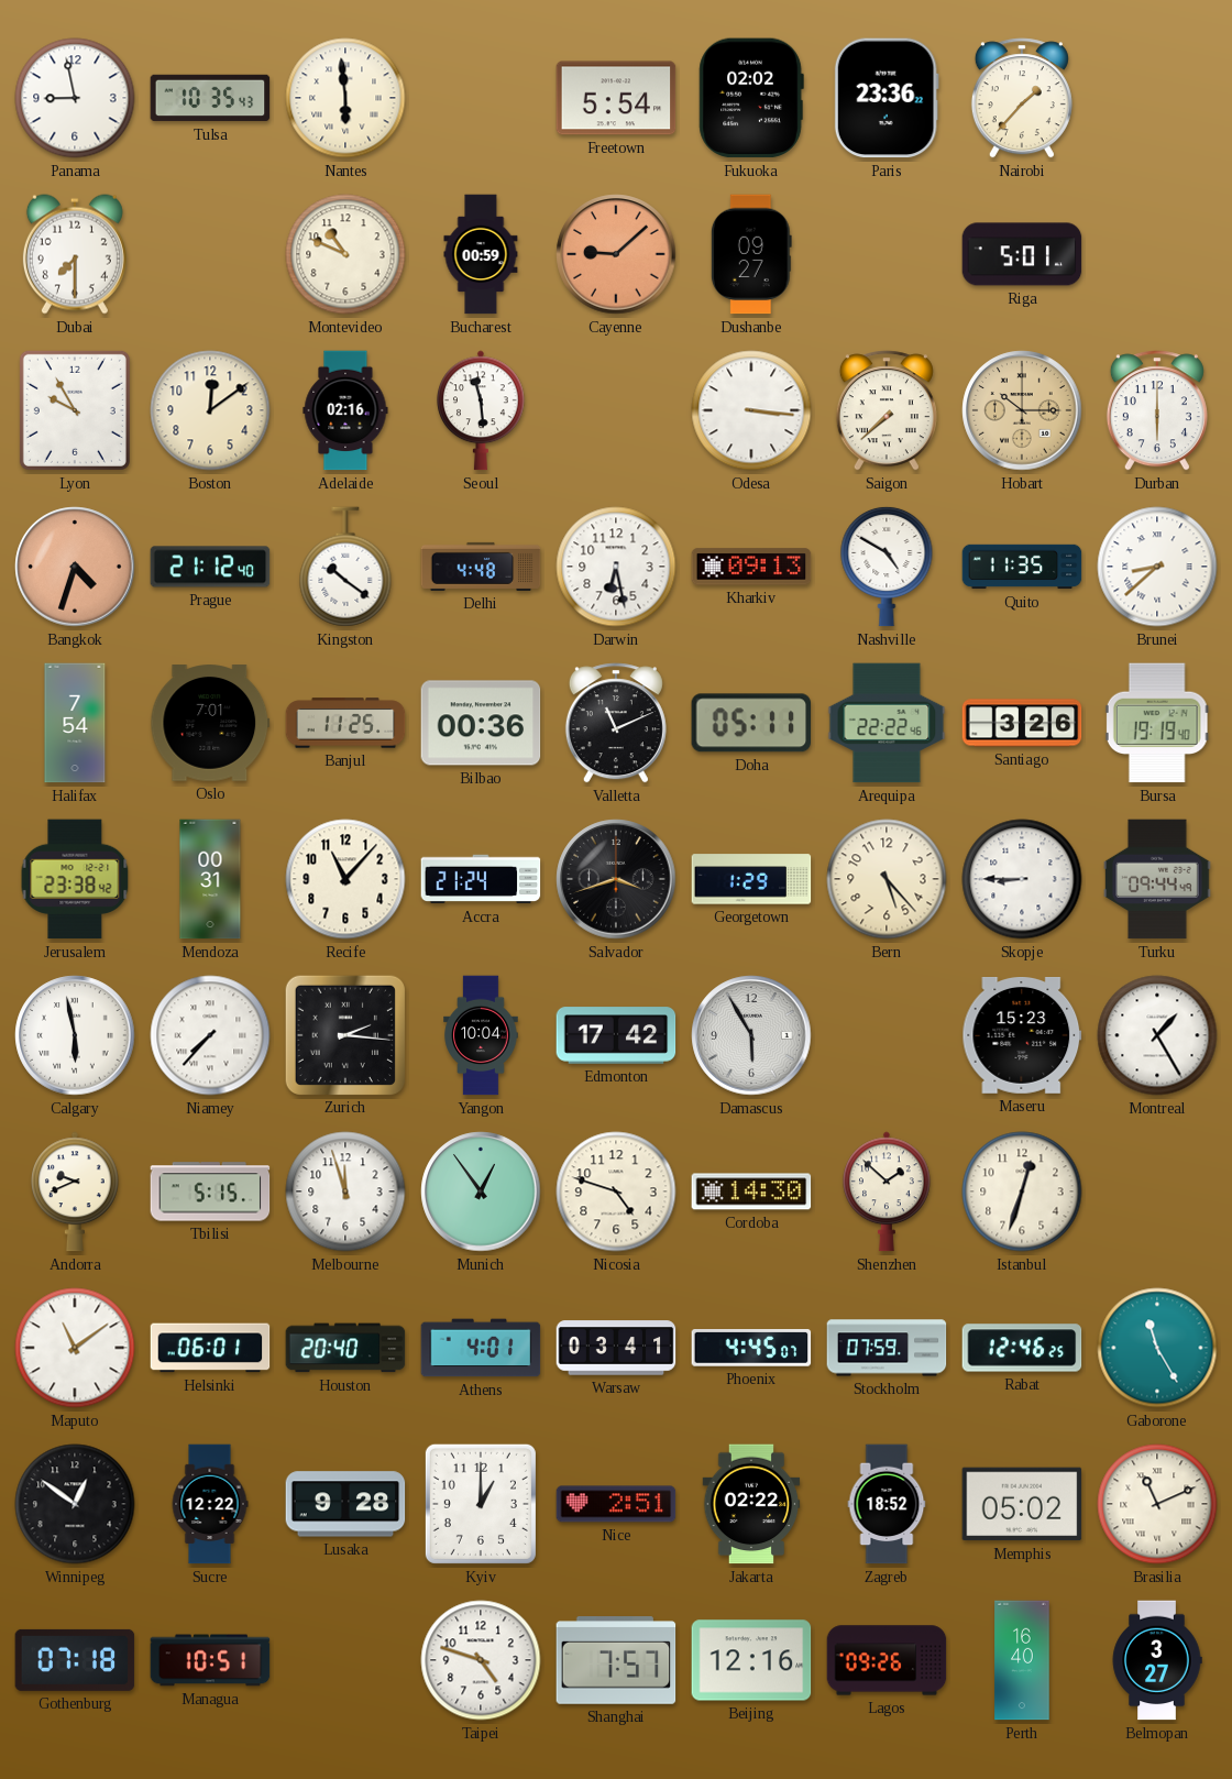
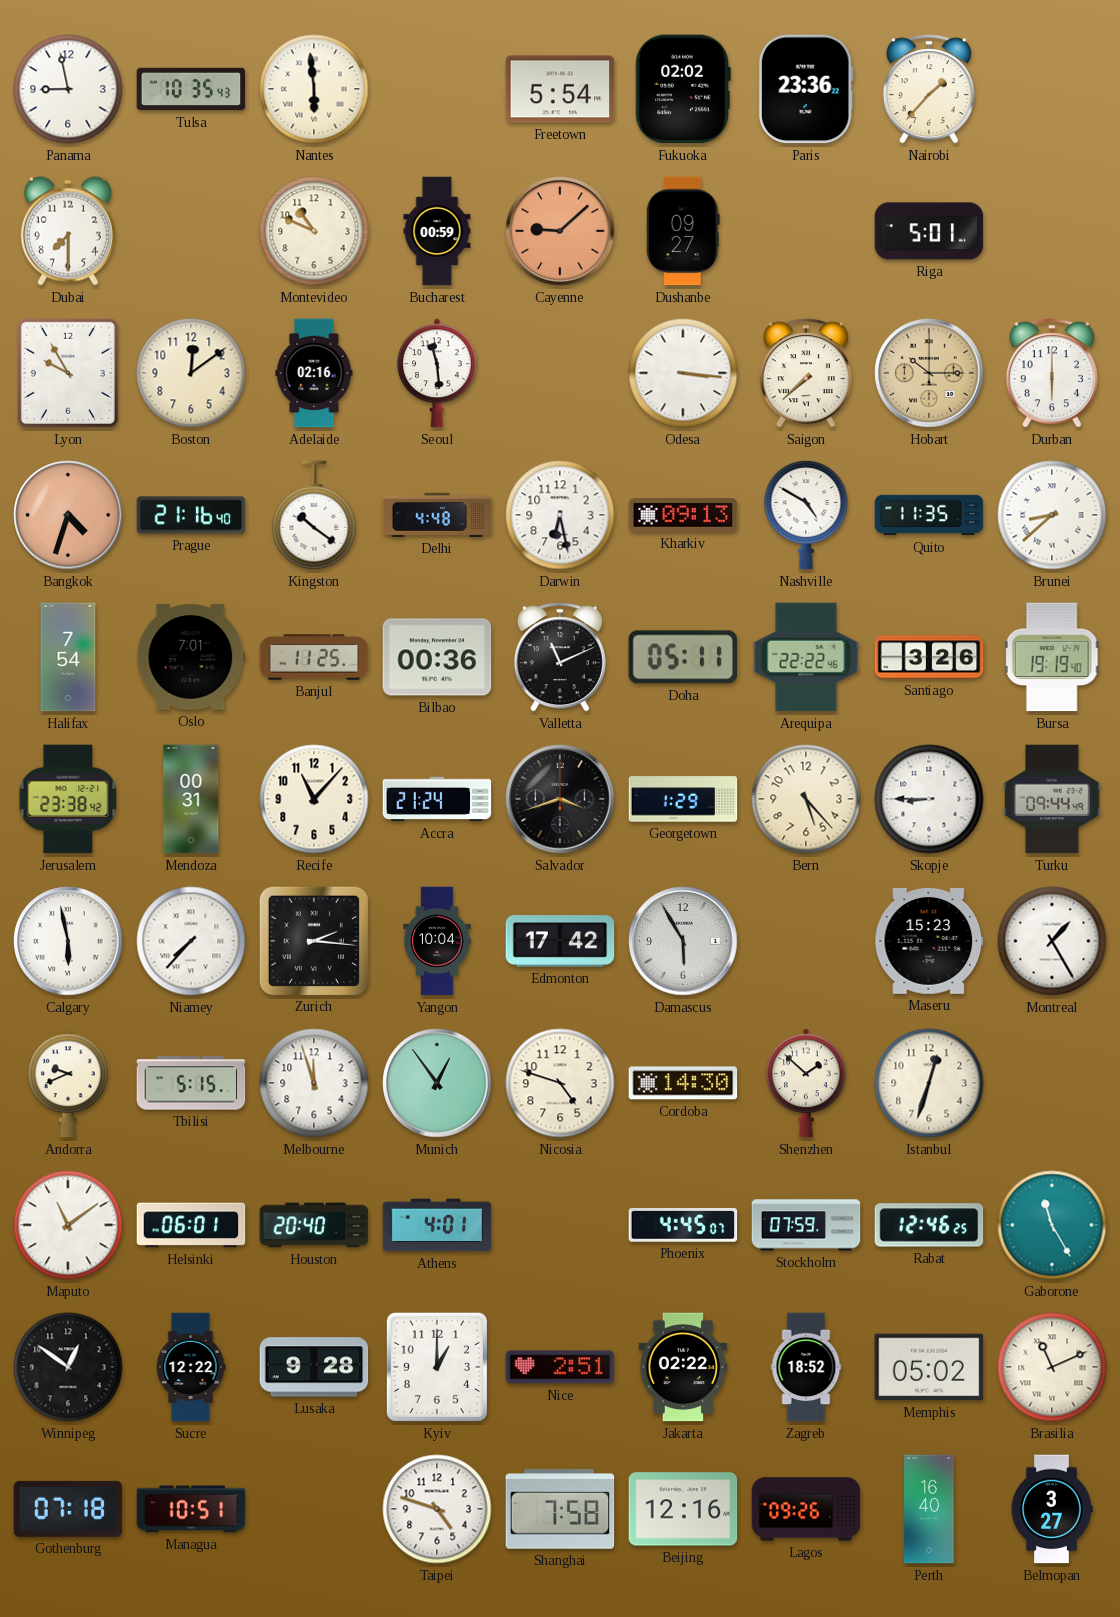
Prague: 21:12 -> 21:16
Warsaw: 03:41 -> none
Shanghai: 7:57 -> 7:58
